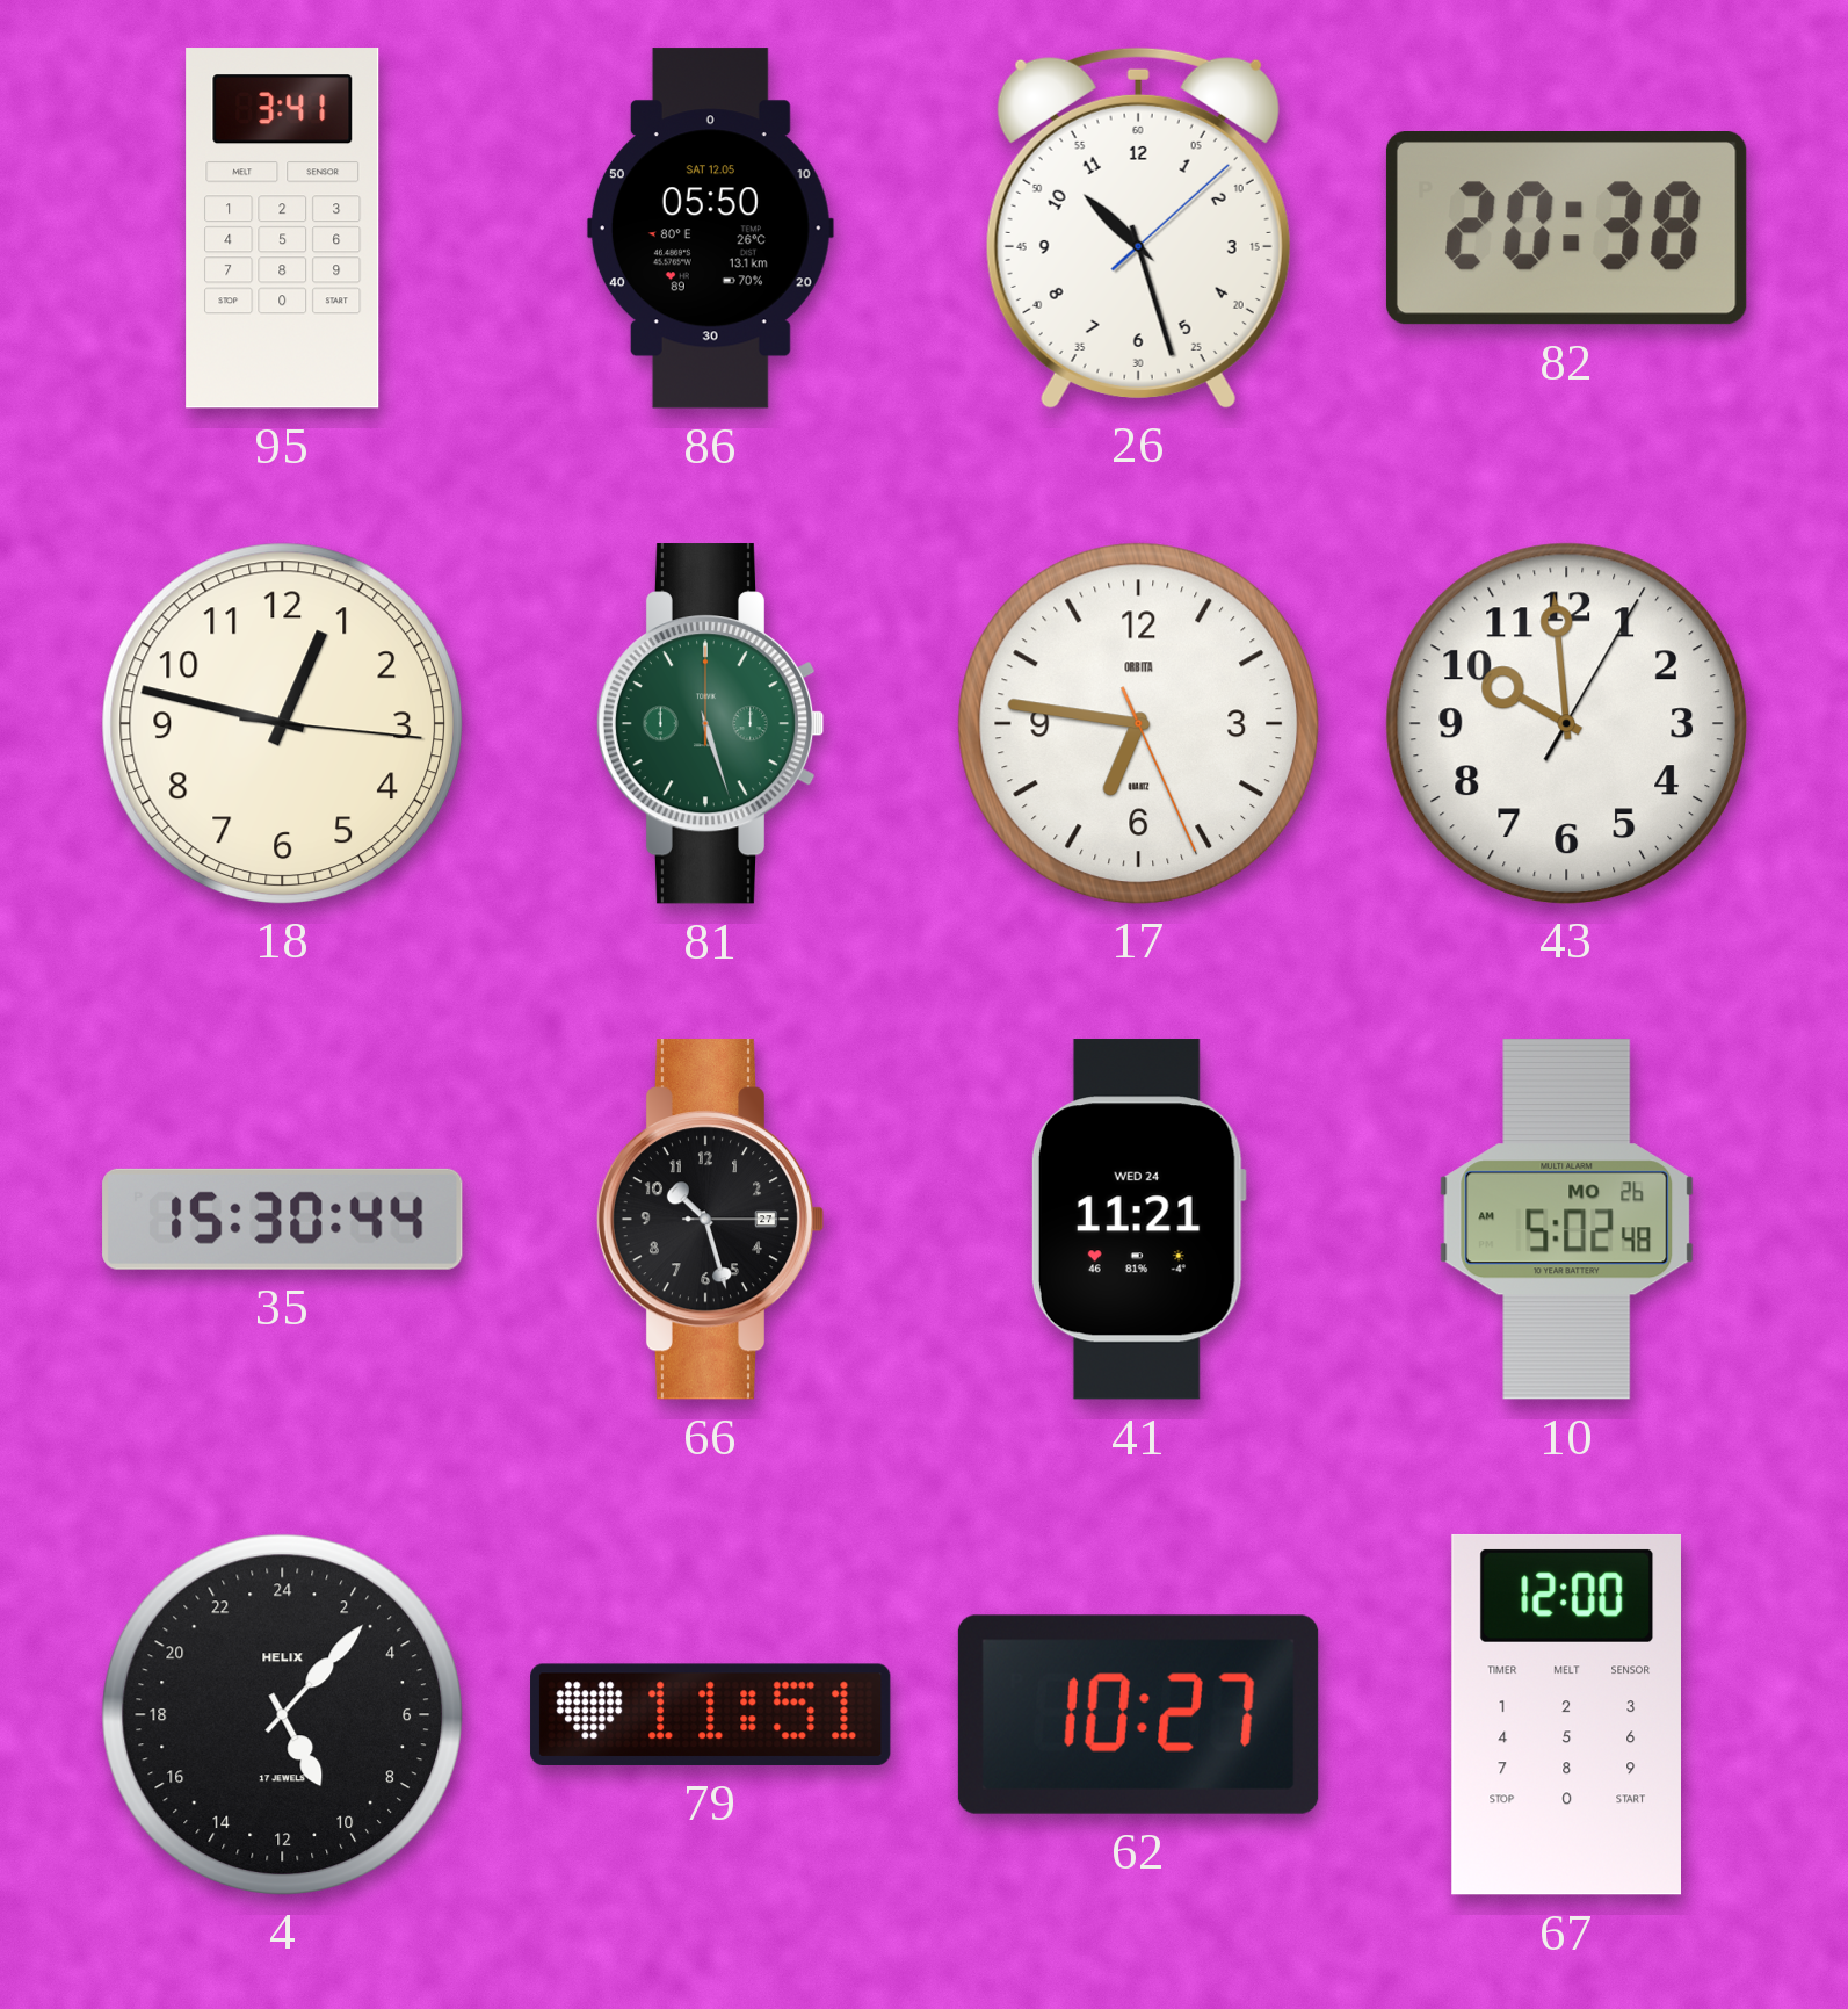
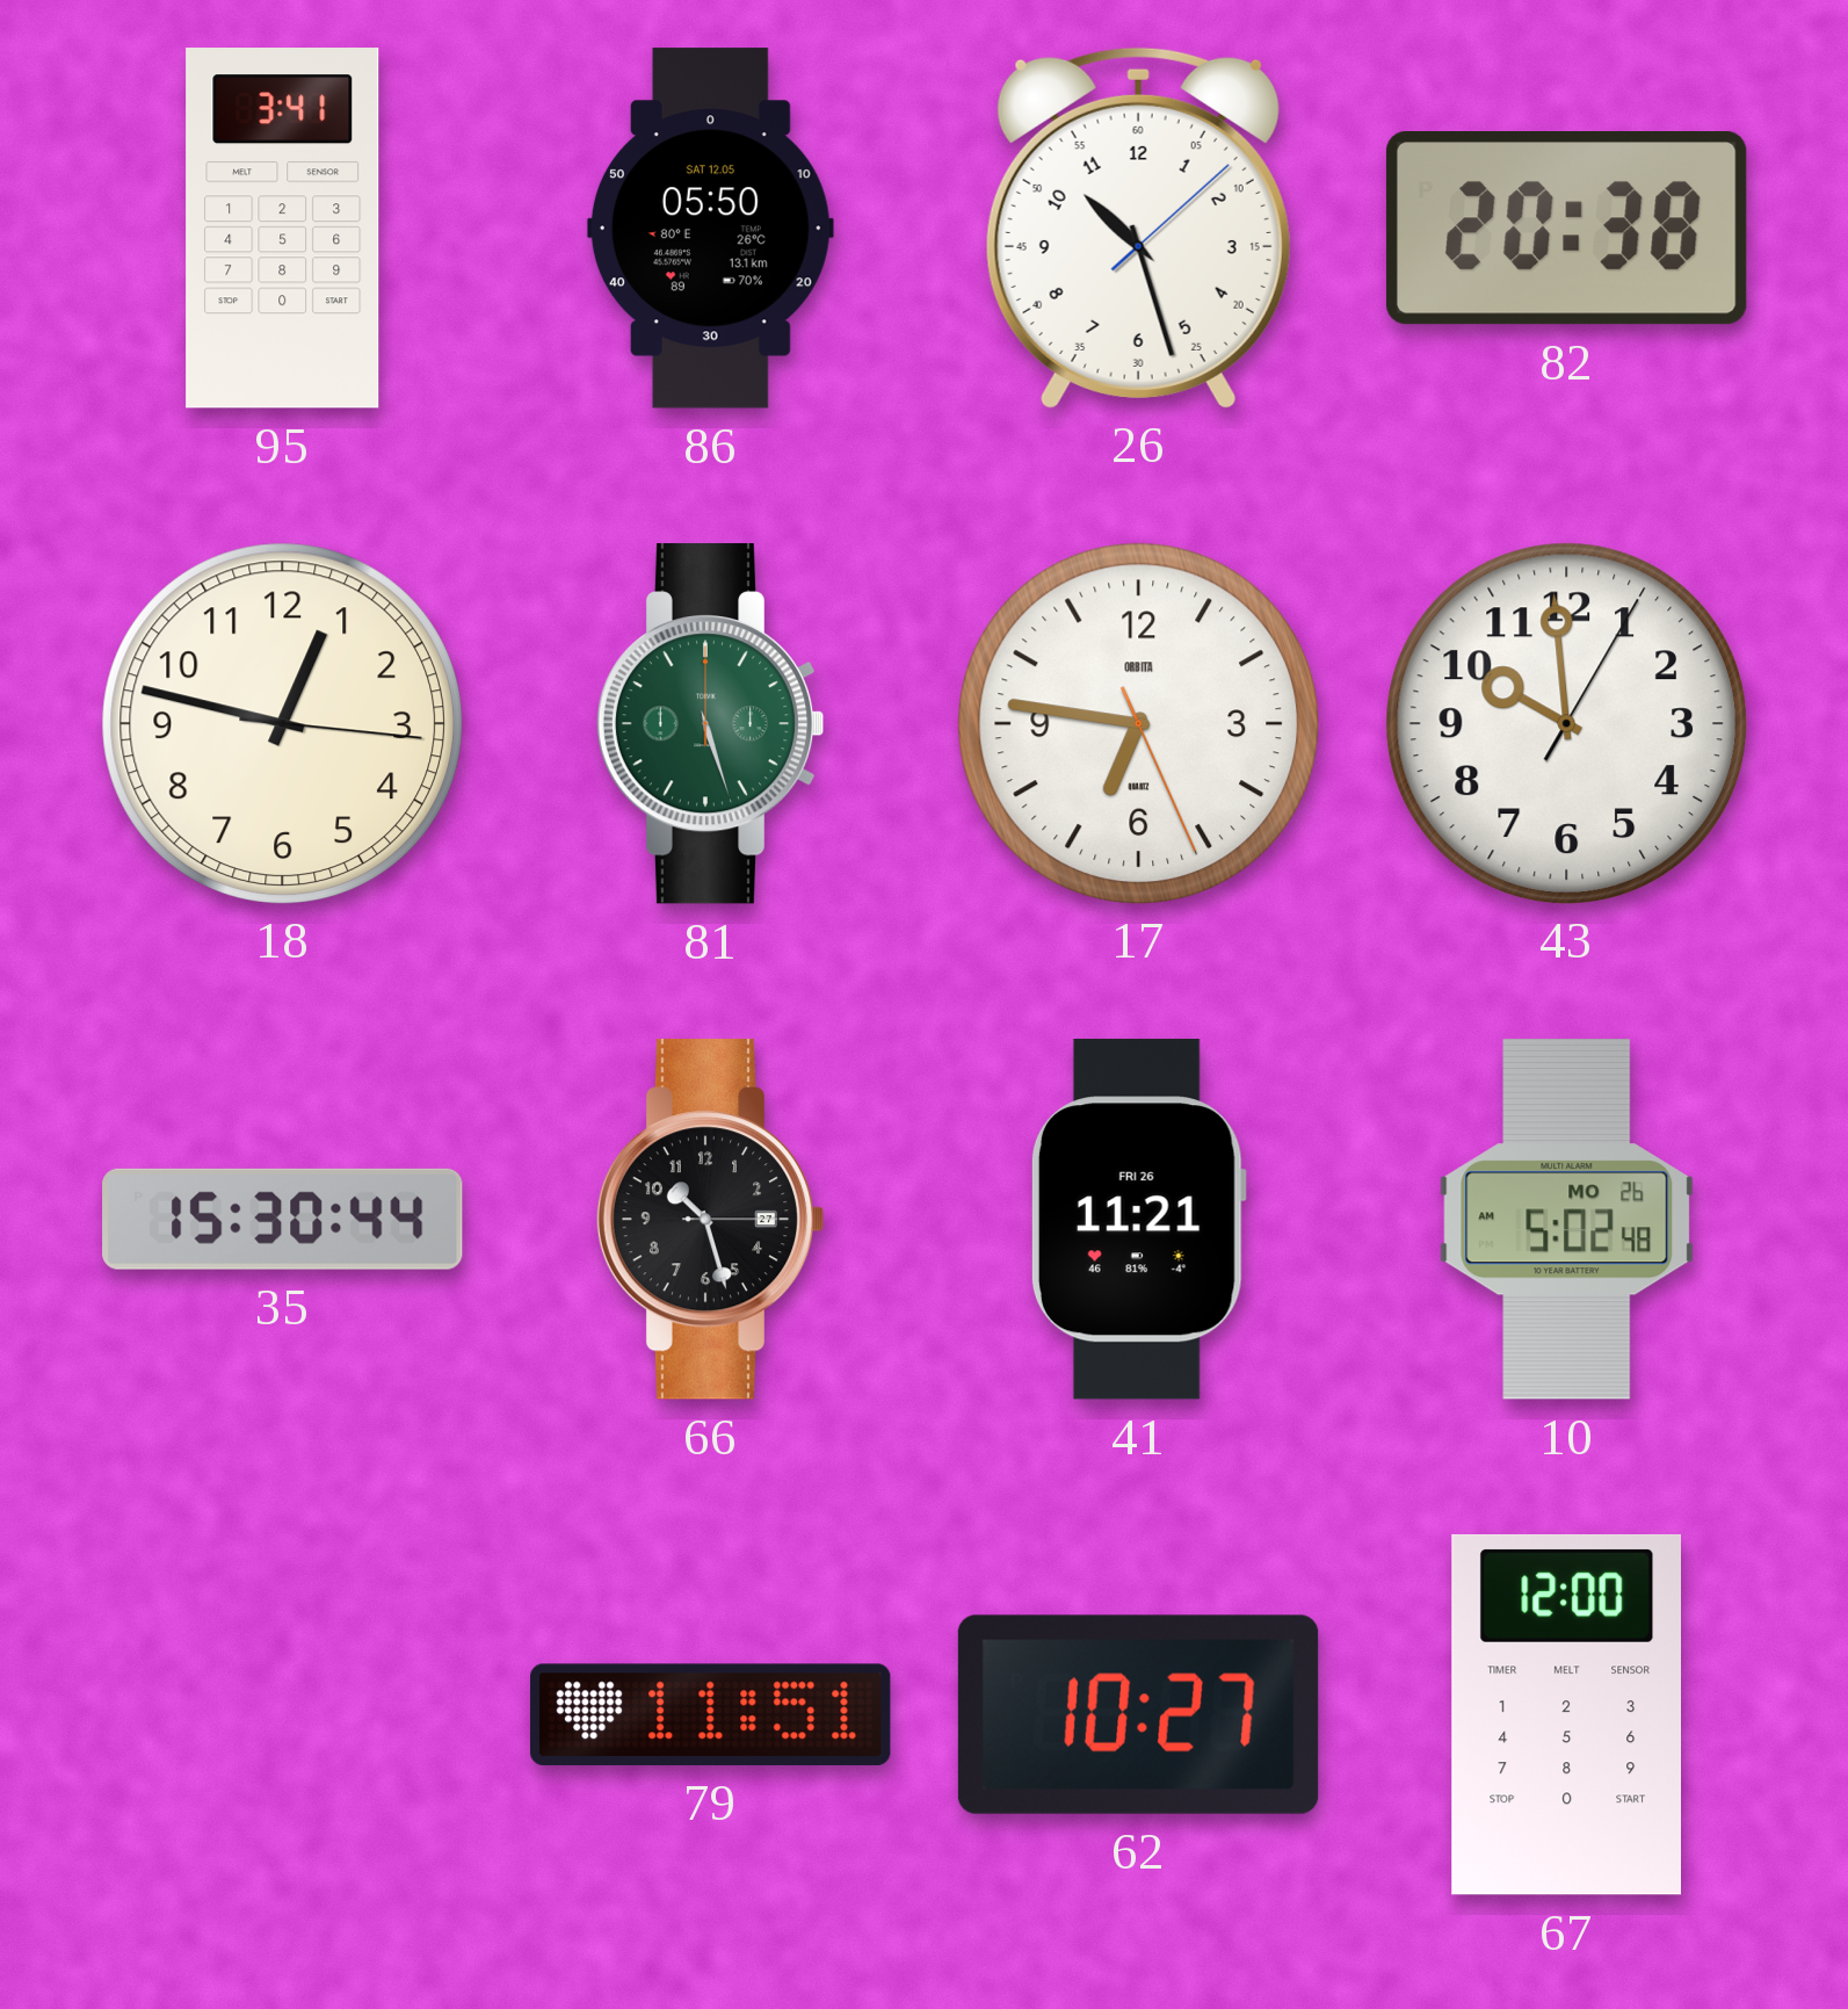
41 date: WED 24 -> FRI 26
4: 10:07 -> none
